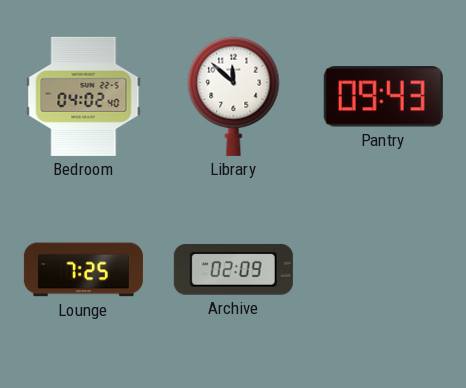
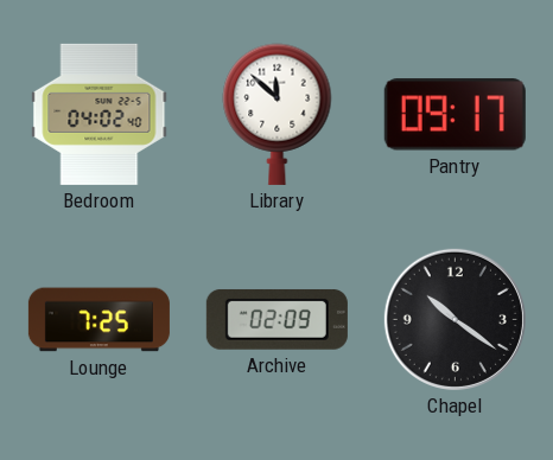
Pantry: 09:43 -> 09:17
Chapel: none -> 10:21
